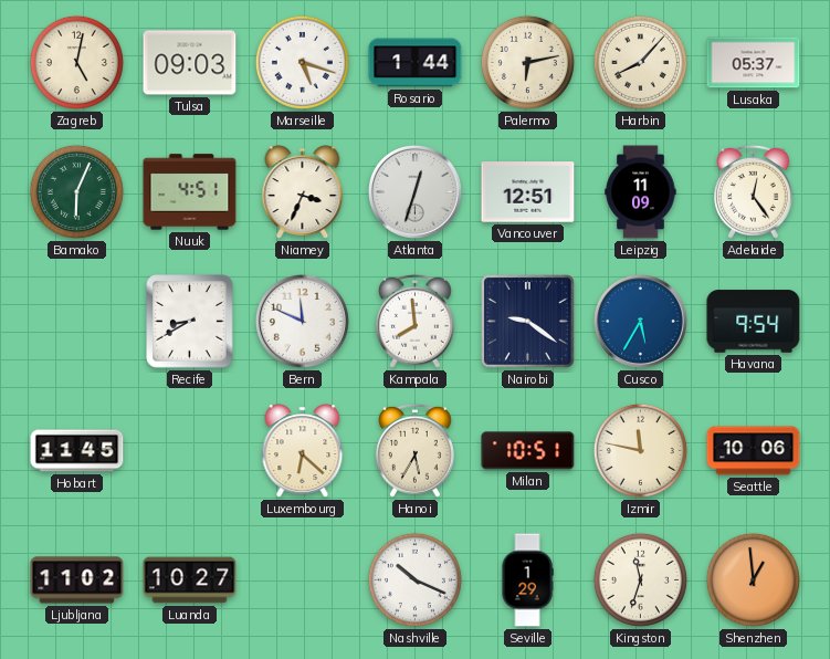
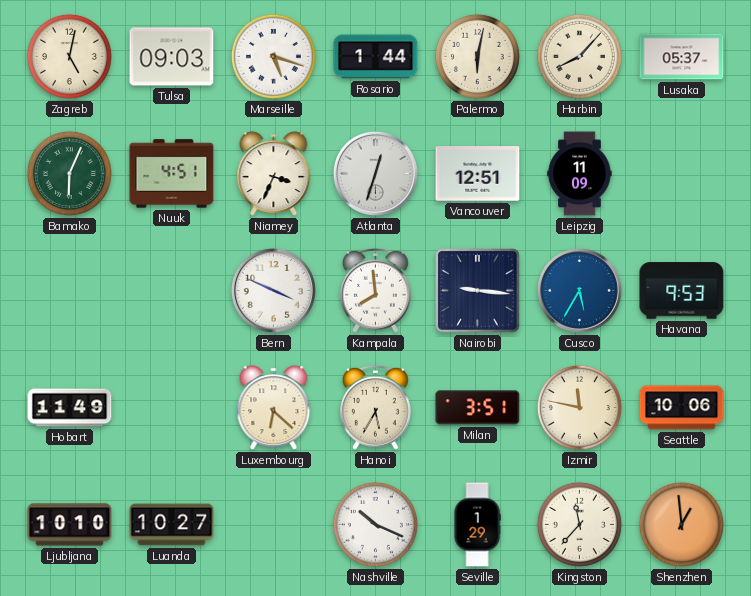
Palermo: 6:13 -> 6:02
Adelaide: 12:24 -> none
Recife: 8:40 -> none
Bern: 11:49 -> 3:49
Nairobi: 9:21 -> 9:16
Havana: 9:54 -> 9:53
Hobart: 11:45 -> 11:49
Milan: 10:51 -> 3:51
Ljubljana: 11:02 -> 10:10
Kingston: 11:33 -> 11:37
